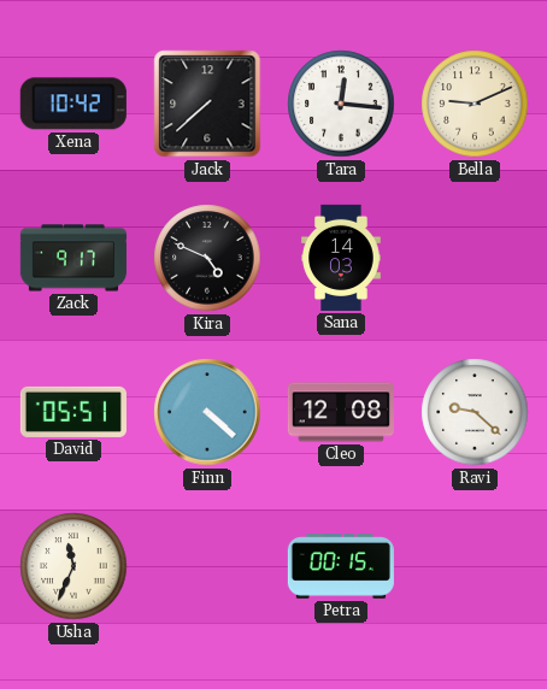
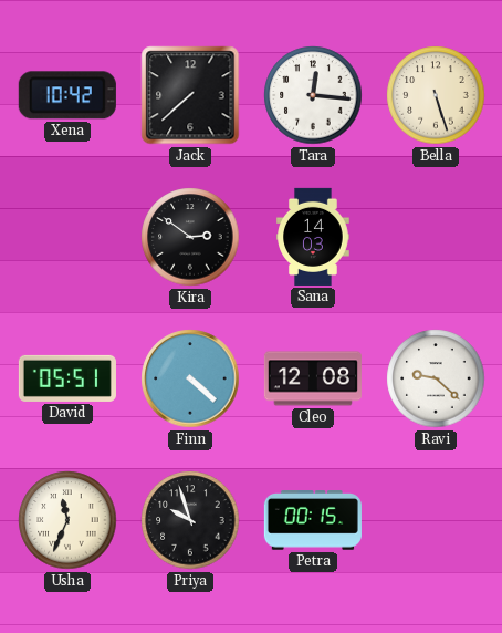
Bella: 9:11 -> 5:27
Zack: 9:17 -> none
Kira: 4:49 -> 2:51
Priya: none -> 9:57
